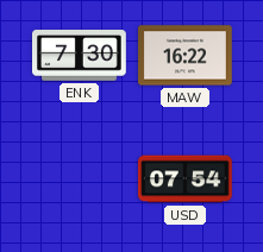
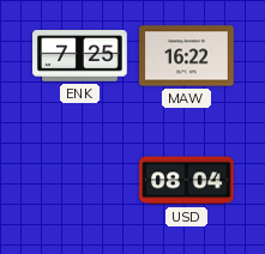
ENK: 7:30 -> 7:25
USD: 07:54 -> 08:04
